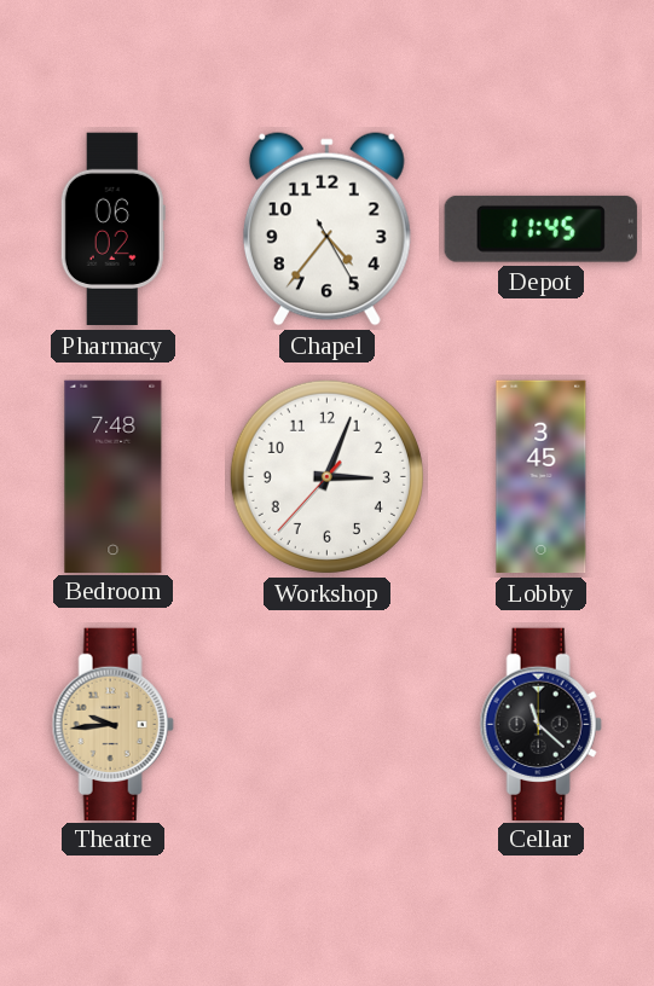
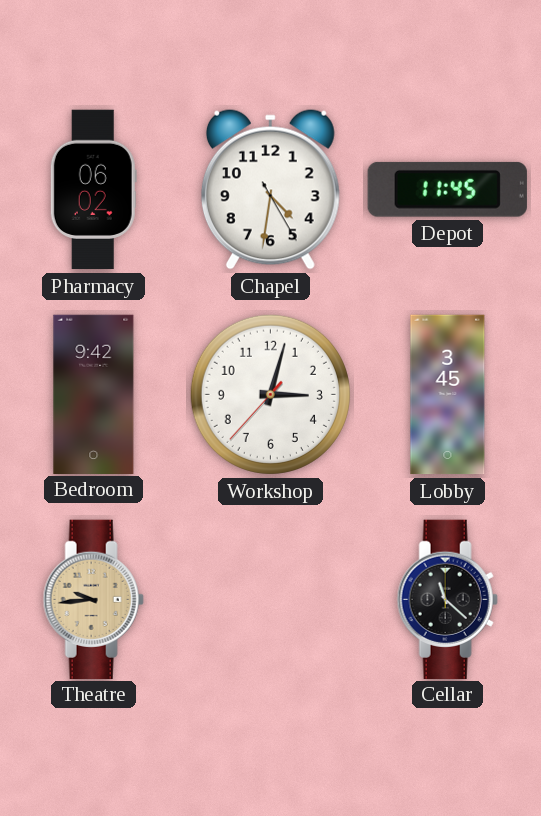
Chapel: 4:36 -> 4:31
Bedroom: 7:48 -> 9:42
Workshop: 3:03 -> 3:02
